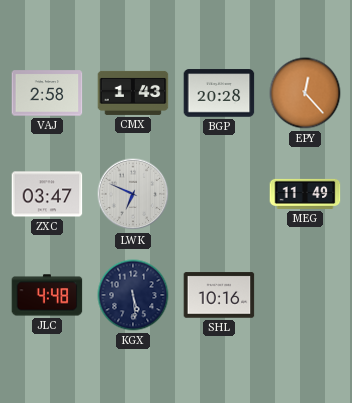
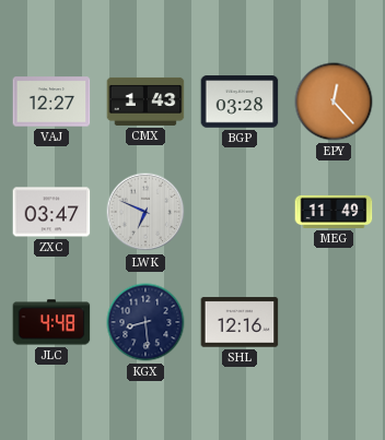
VAJ: 2:58 -> 12:27
BGP: 20:28 -> 03:28
KGX: 5:29 -> 8:29
SHL: 10:16 -> 12:16
